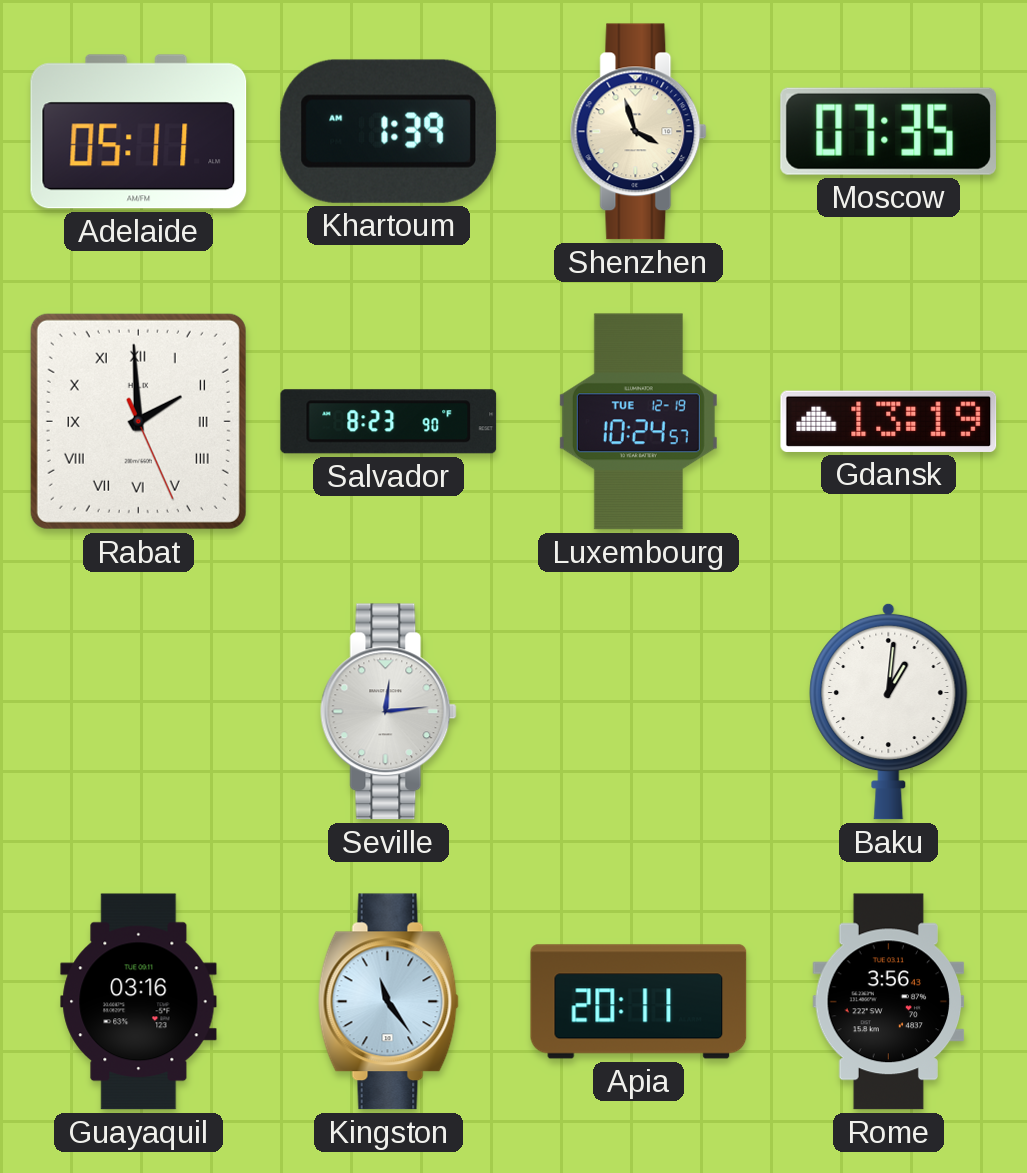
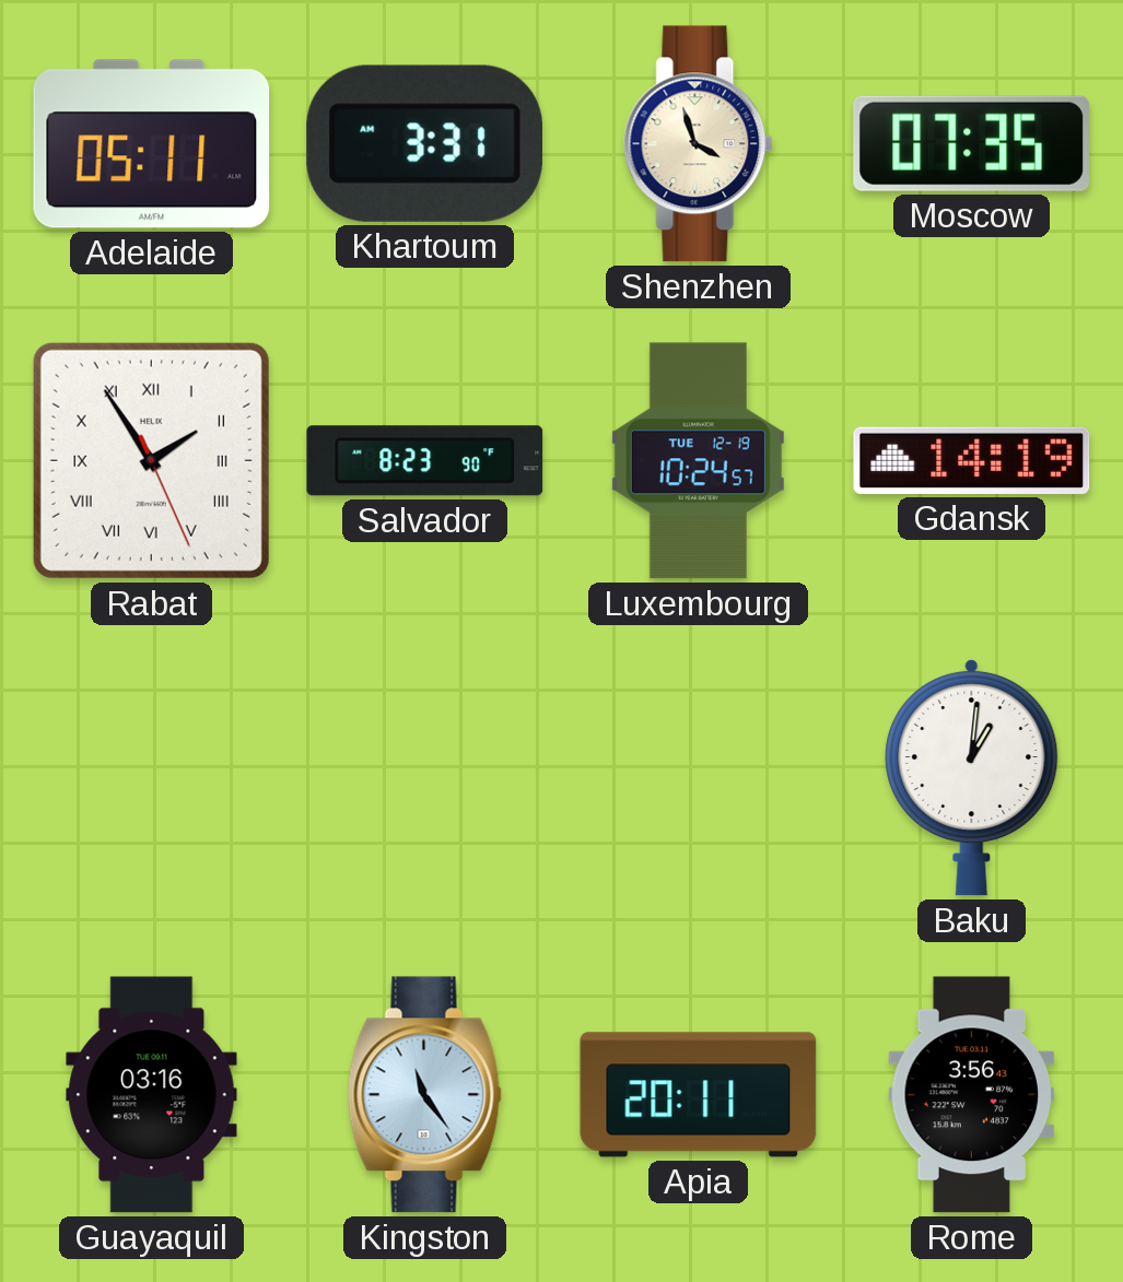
Khartoum: 1:39 -> 3:31
Rabat: 1:59 -> 1:54
Gdansk: 13:19 -> 14:19
Seville: 12:14 -> none
